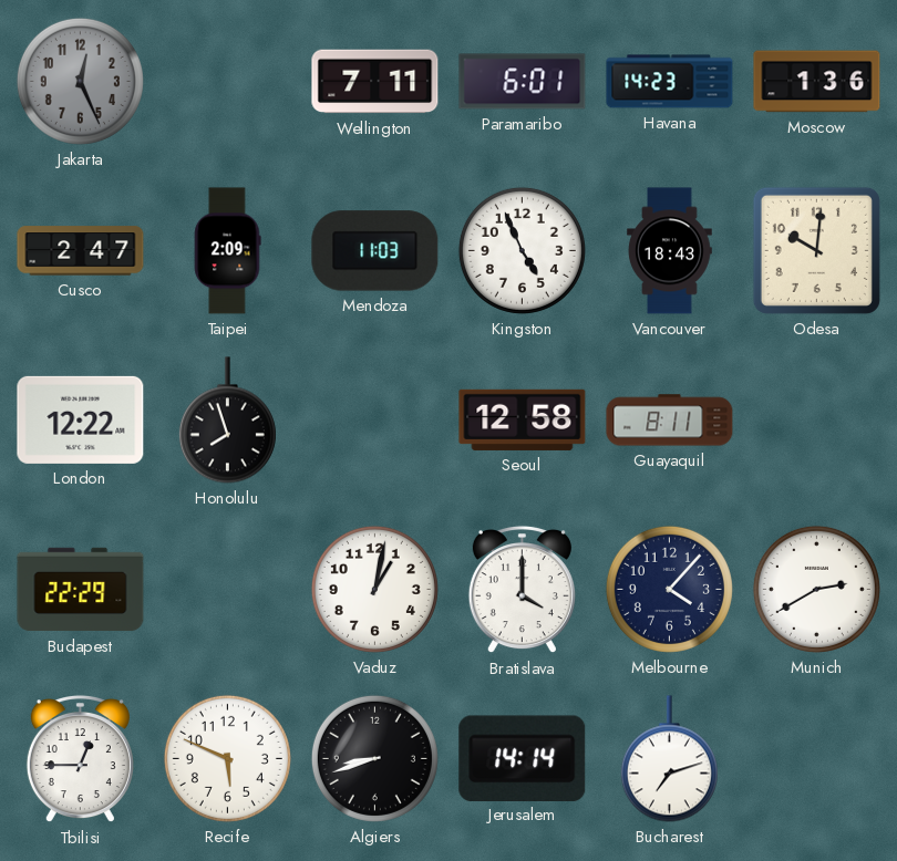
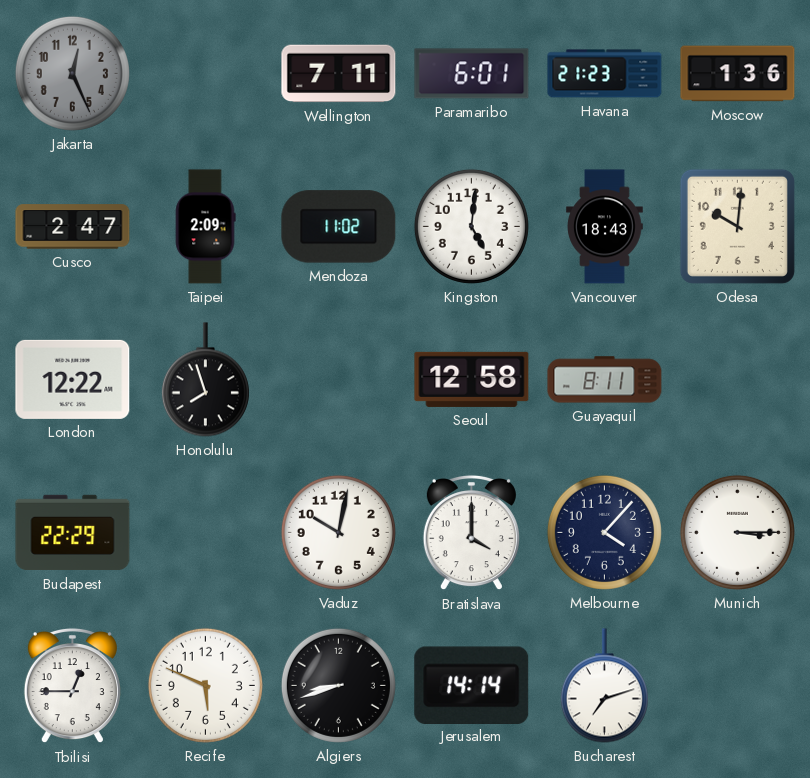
Havana: 14:23 -> 21:23
Mendoza: 11:03 -> 11:02
Kingston: 4:56 -> 5:01
Vaduz: 1:02 -> 10:02
Munich: 2:40 -> 3:15
